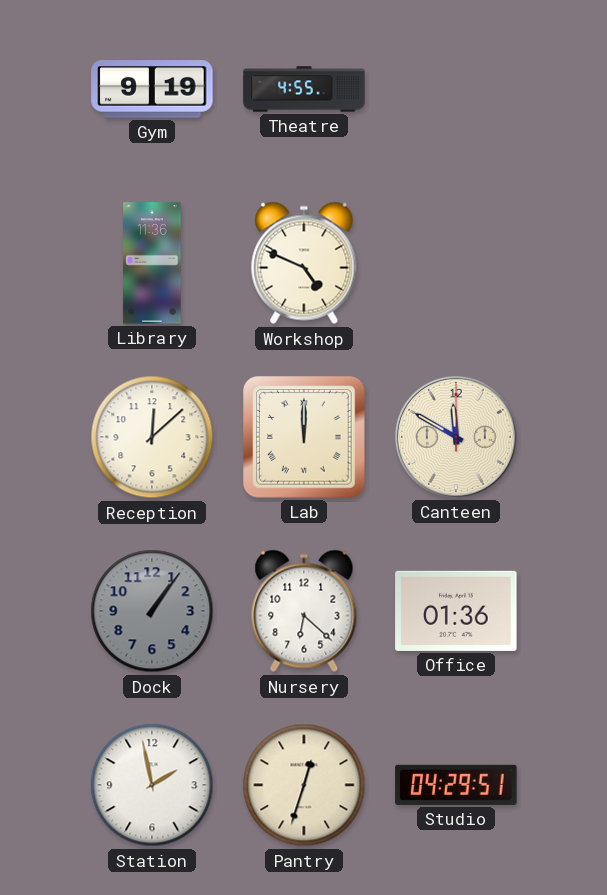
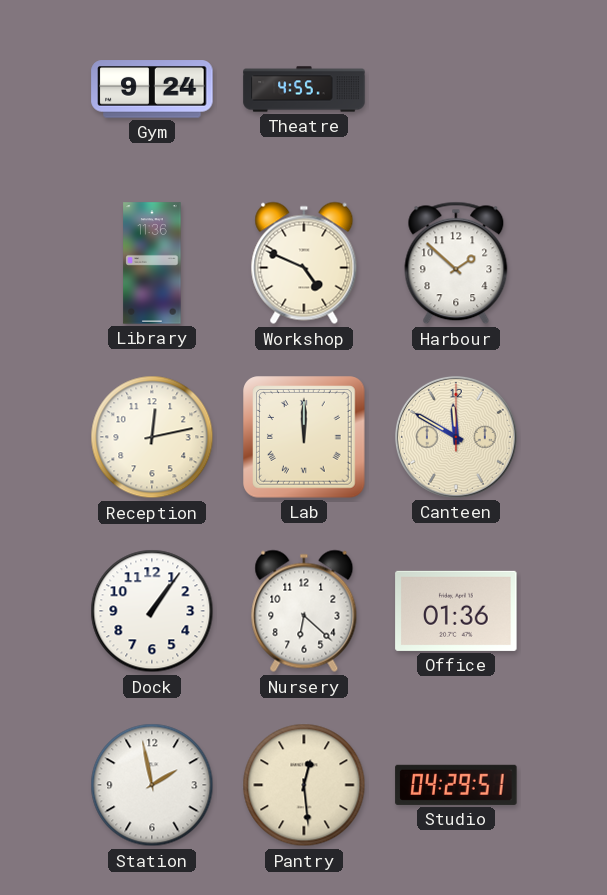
Gym: 9:19 -> 9:24
Harbour: none -> 1:52
Reception: 12:08 -> 12:13
Dock dial: grey -> white
Pantry: 12:33 -> 12:29
